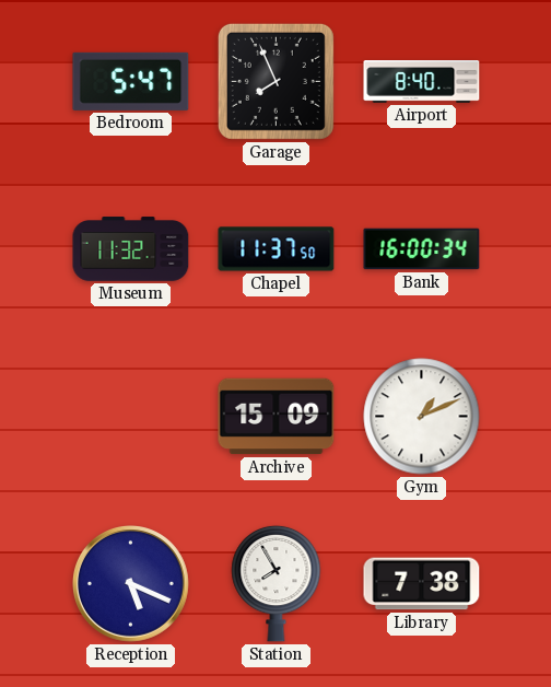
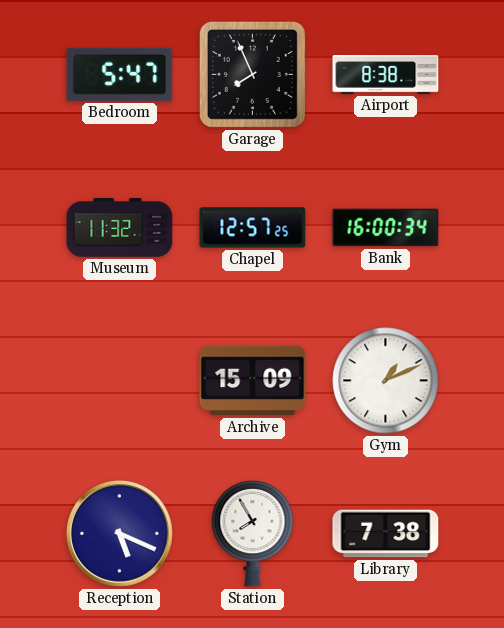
Airport: 8:40 -> 8:38
Chapel: 11:37 -> 12:57
